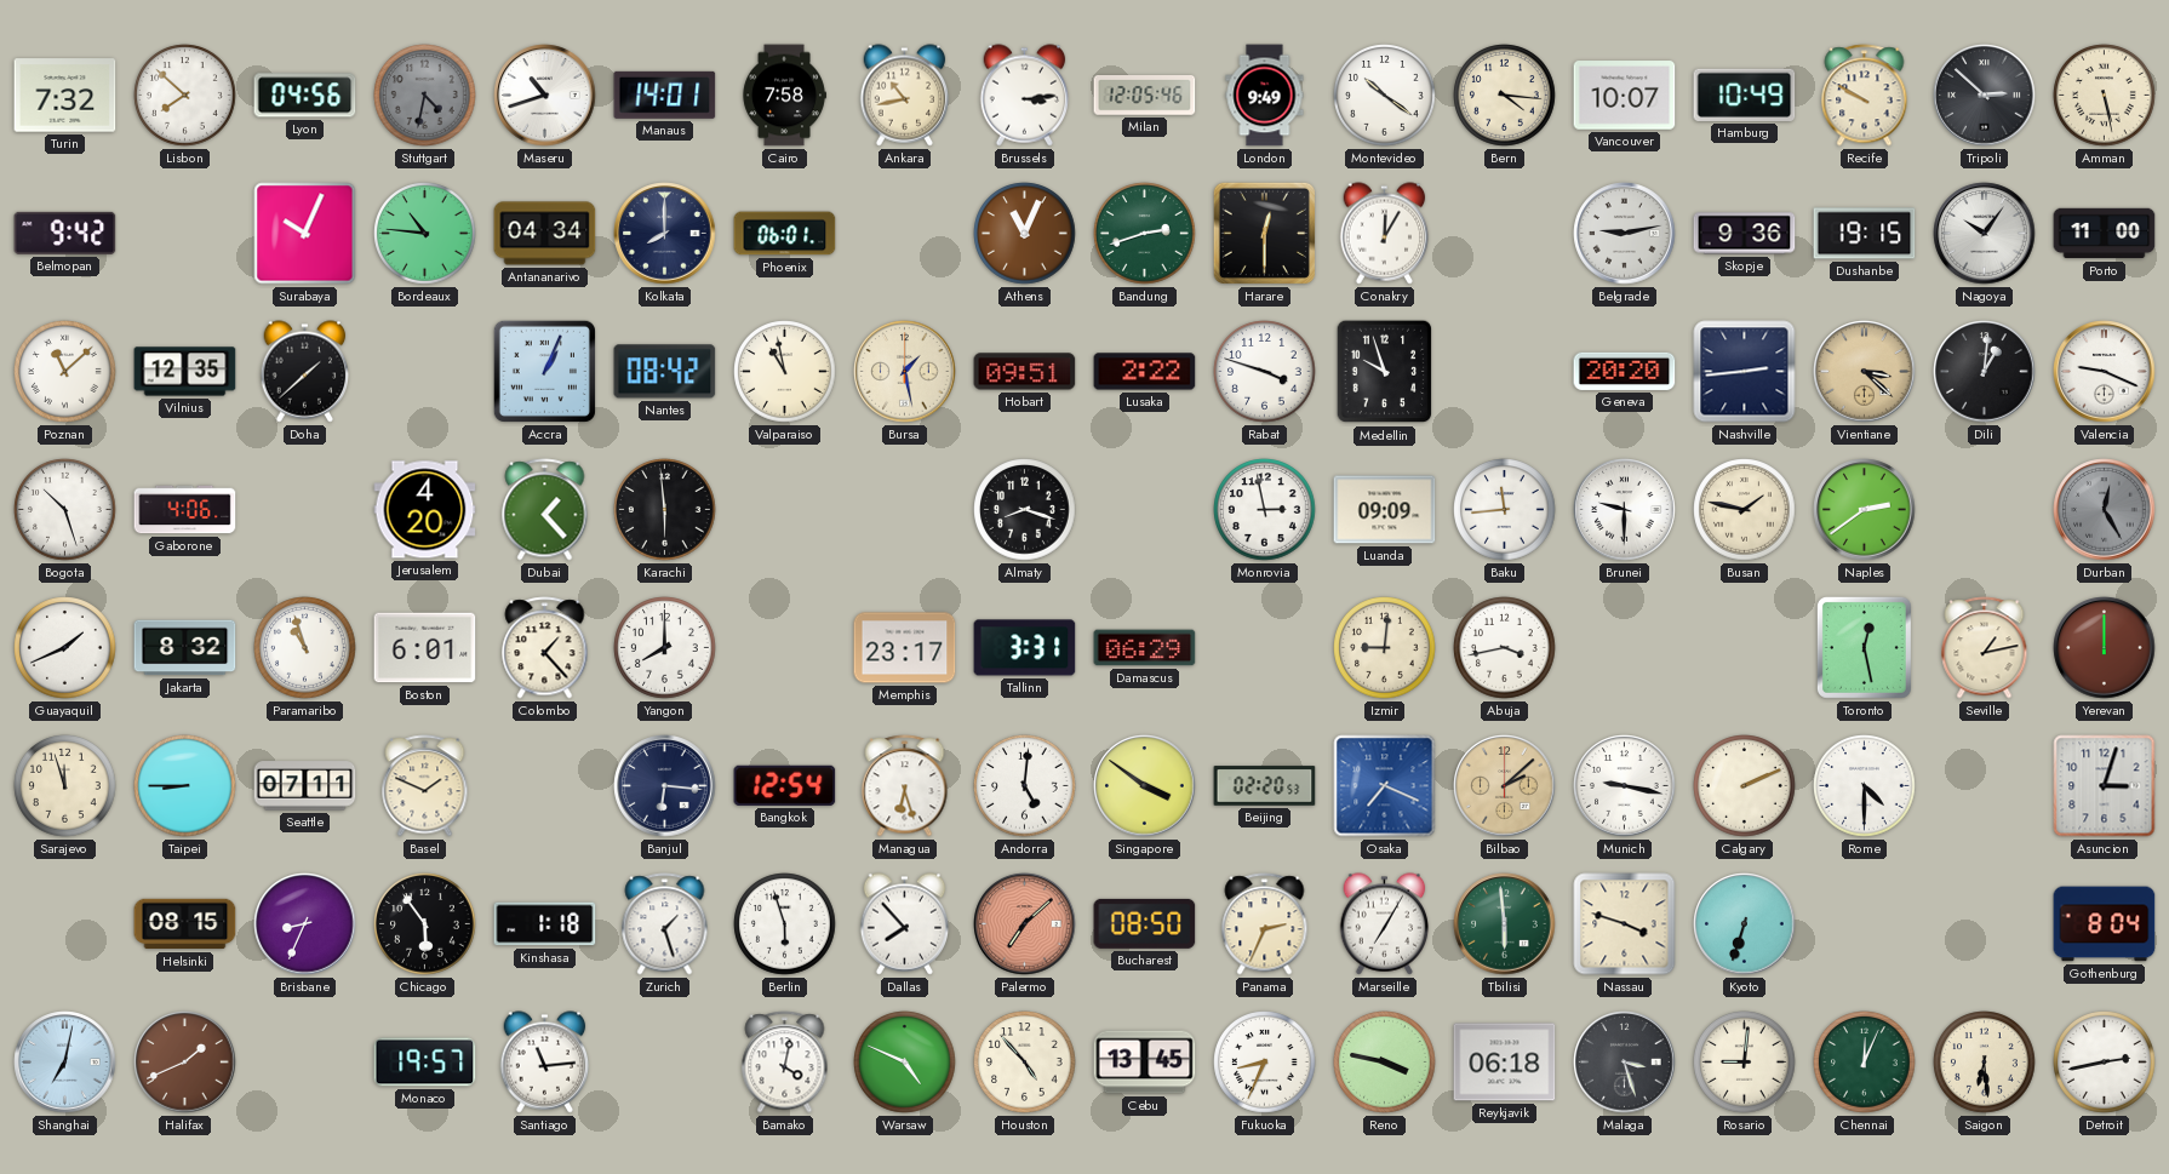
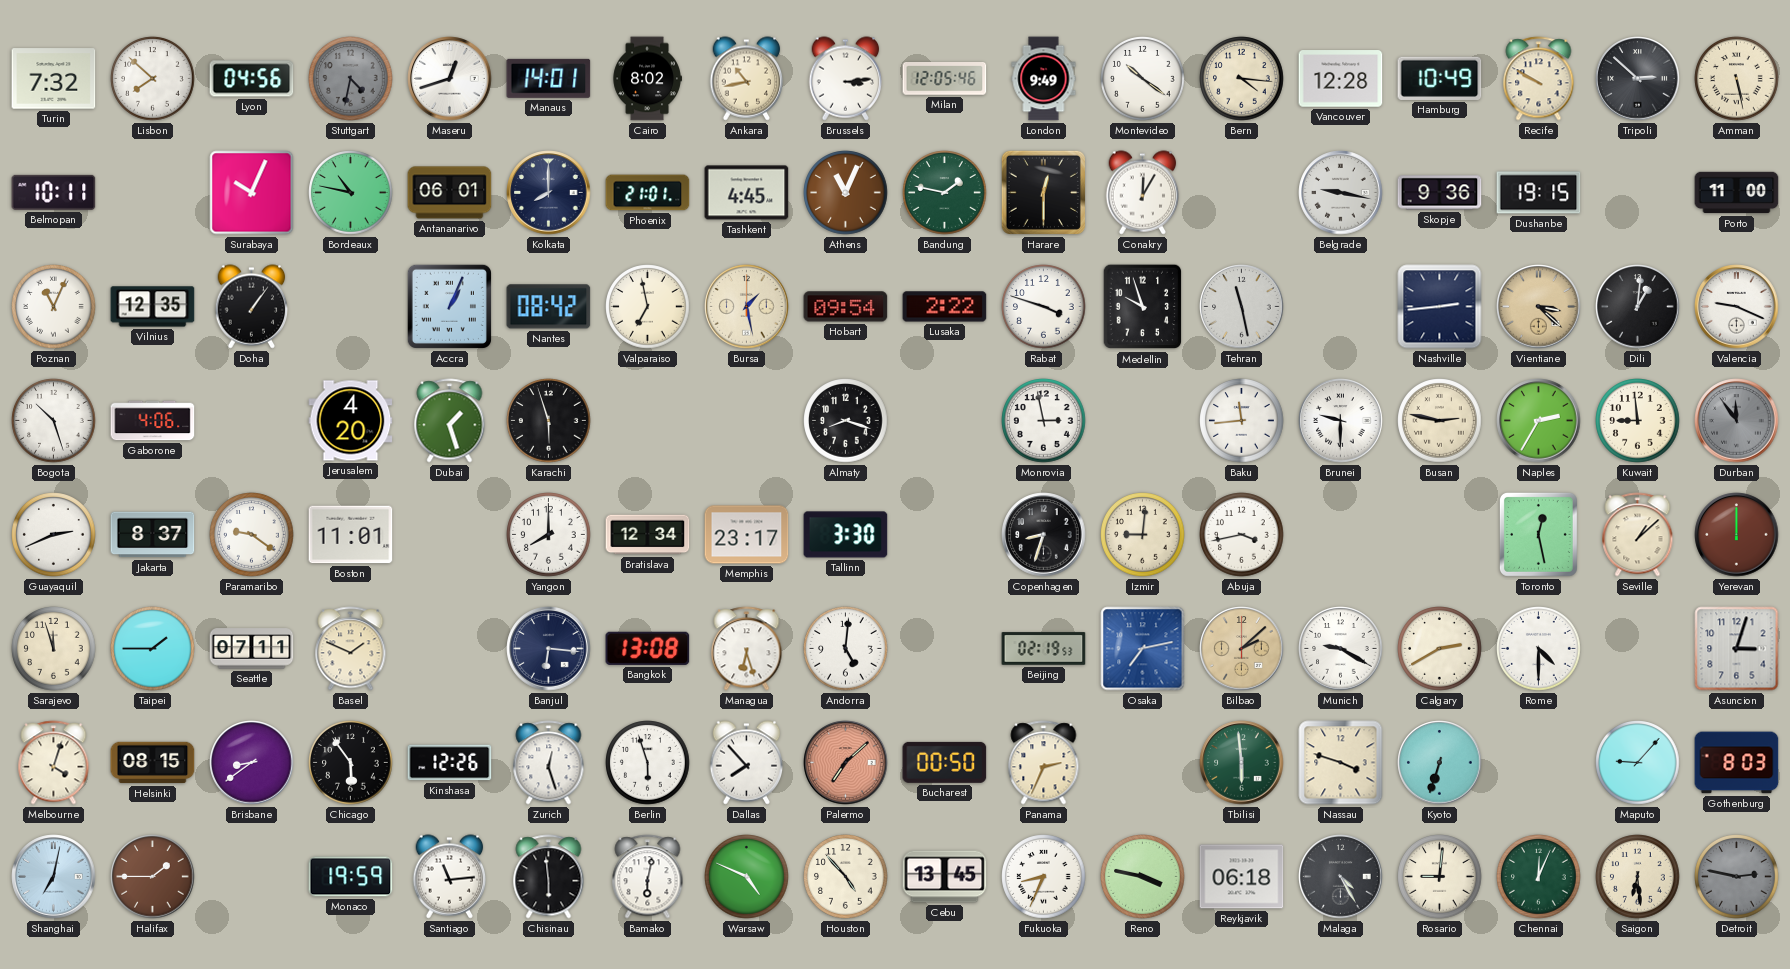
Maseru: 10:42 -> 12:42
Cairo: 7:58 -> 8:02
Vancouver: 10:07 -> 12:28
Belmopan: 9:42 -> 10:11
Bordeaux: 10:46 -> 10:47
Antananarivo: 04:34 -> 06:01
Phoenix: 06:01 -> 21:01
Tashkent: none -> 4:45
Bandung: 2:42 -> 1:47
Belgrade: 9:13 -> 9:17
Nagoya: 10:06 -> none
Poznan: 11:08 -> 11:04
Doha: 1:38 -> 1:06
Valparaiso: 10:58 -> 6:58
Hobart: 09:51 -> 09:54
Tehran: none -> 11:28
Geneva: 20:20 -> none
Dubai: 1:23 -> 1:27
Karachi: 5:59 -> 5:57
Luanda: 09:09 -> none
Busan: 1:47 -> 2:47
Naples: 2:39 -> 2:35
Kuwait: none -> 8:59
Durban: 12:25 -> 11:54
Guayaquil: 1:41 -> 2:41
Jakarta: 8:32 -> 8:37
Paramaribo: 10:57 -> 9:21
Boston: 6:01 -> 11:01
Colombo: 1:23 -> none
Bratislava: none -> 12:34
Tallinn: 3:31 -> 3:30
Damascus: 06:29 -> none
Copenhagen: none -> 8:33
Seville: 1:13 -> 1:08
Taipei: 8:45 -> 1:45
Bangkok: 12:54 -> 13:08
Singapore: 3:51 -> none
Beijing: 02:20 -> 02:19
Osaka: 7:19 -> 7:13
Munich: 9:17 -> 9:20
Calgary: 2:11 -> 2:40
Melbourne: none -> 4:03
Brisbane: 8:34 -> 8:39
Kinshasa: 1:18 -> 12:26
Zurich: 1:27 -> 12:27
Bucharest: 08:50 -> 00:50
Marseille: 7:05 -> none
Maputo: none -> 9:07
Gothenburg: 8:04 -> 8:03
Halifax: 1:41 -> 1:45
Monaco: 19:57 -> 19:59
Chisinau: none -> 5:59
Bamako: 4:02 -> 6:02
Malaga: 3:27 -> 4:25
Detroit: 2:43 -> 2:47
Detroit dial: white -> grey
